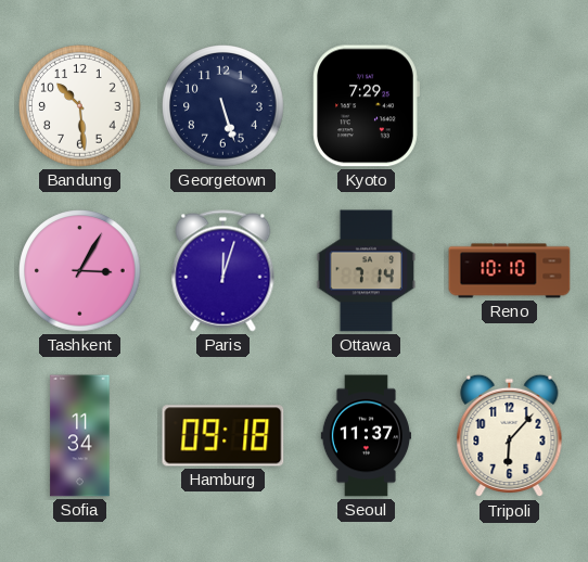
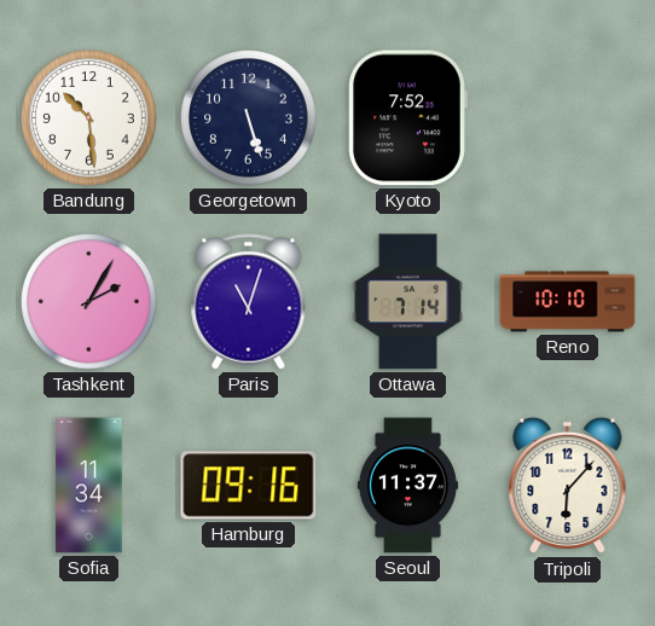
Kyoto: 7:29 -> 7:52
Tashkent: 3:05 -> 2:05
Paris: 12:03 -> 11:03
Hamburg: 09:18 -> 09:16
